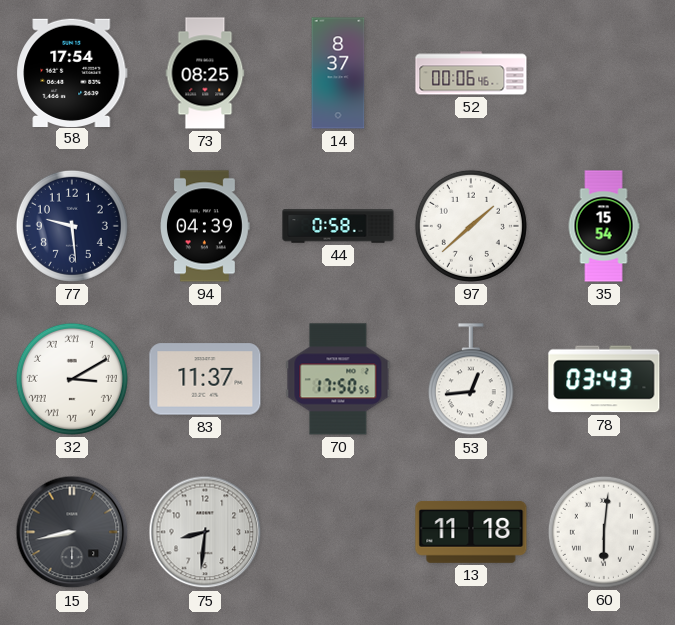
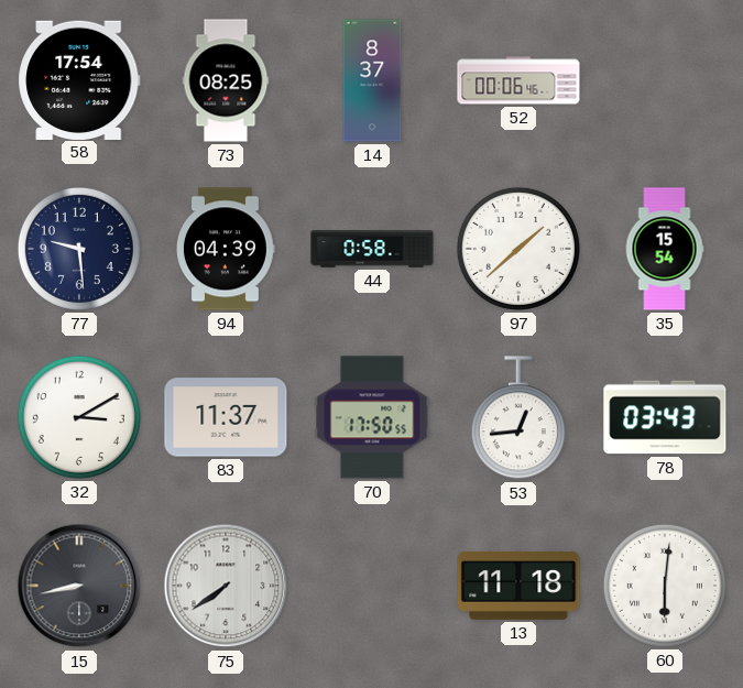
32 numerals: Roman -> Arabic
75: 8:31 -> 7:39
